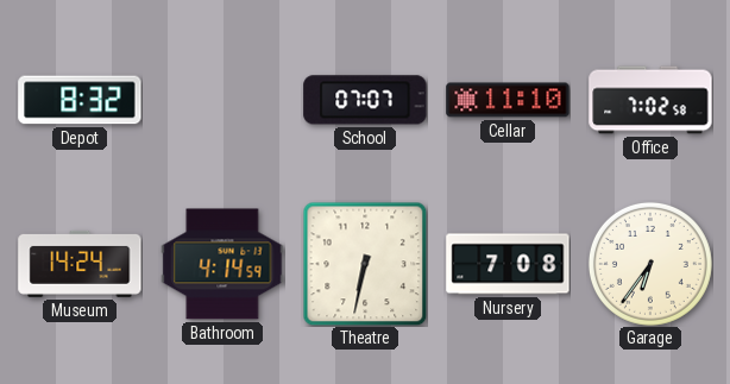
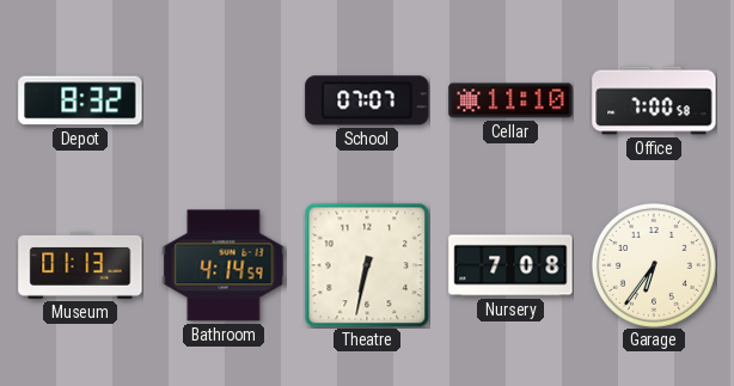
Office: 7:02 -> 7:00
Museum: 14:24 -> 01:13
